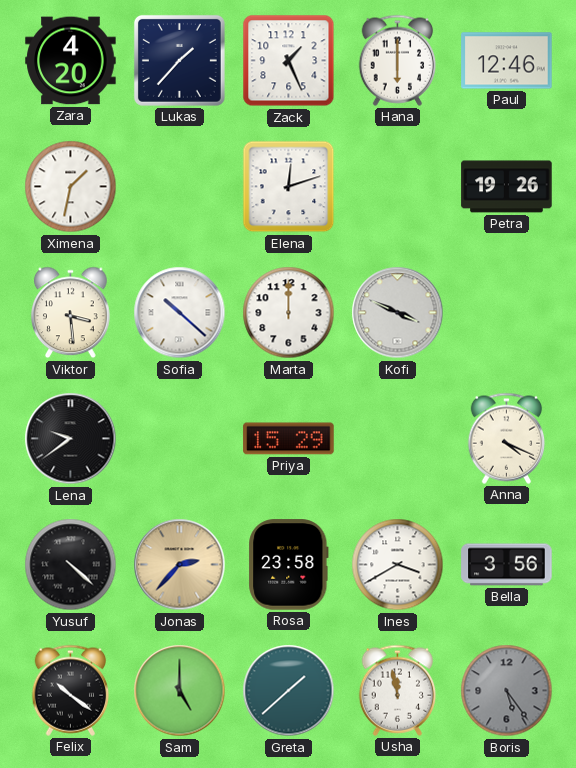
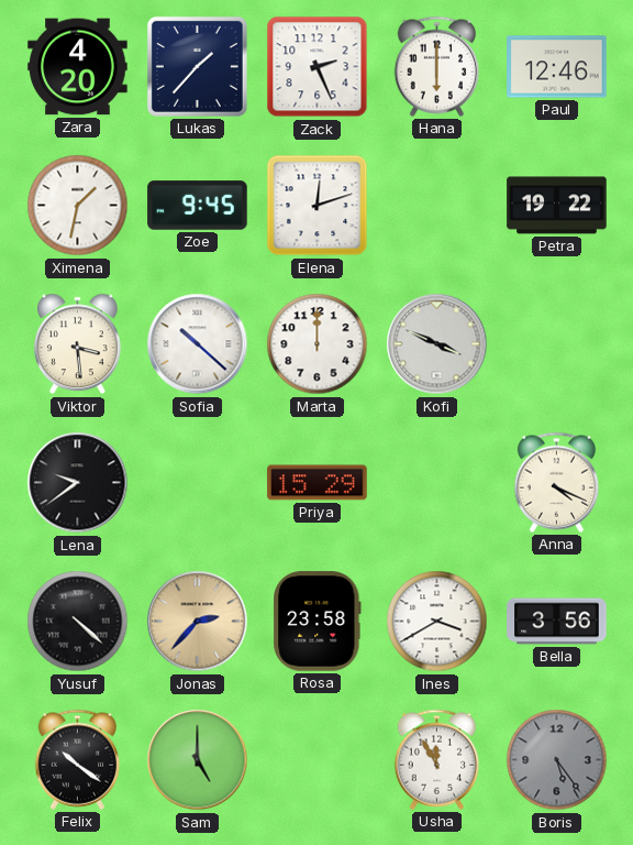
Zack: 1:26 -> 2:26
Zoe: none -> 9:45
Petra: 19:26 -> 19:22
Greta: 1:38 -> none
Usha: 11:58 -> 11:55
